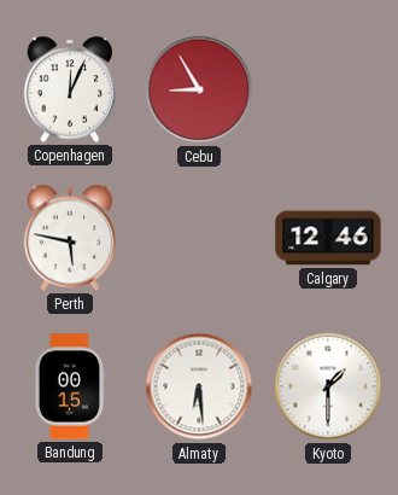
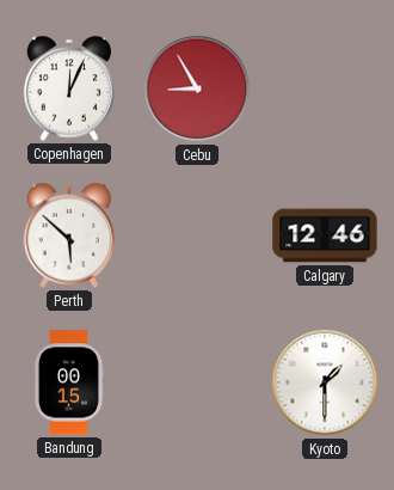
Perth: 5:47 -> 5:52
Almaty: 6:29 -> none
